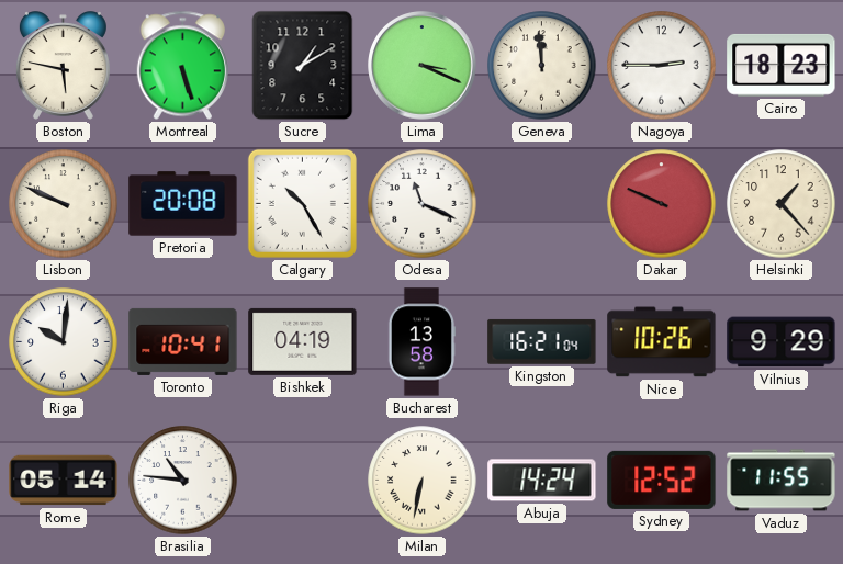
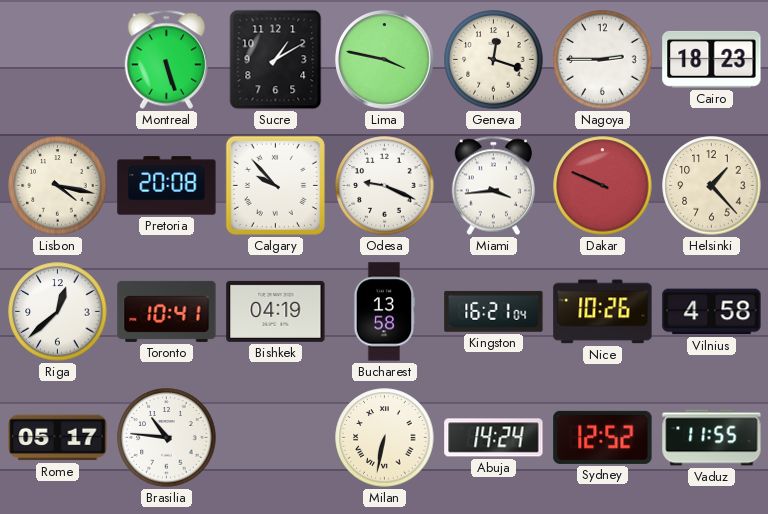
Boston: 5:47 -> none
Lima: 3:19 -> 3:47
Geneva: 11:59 -> 12:18
Lisbon: 9:49 -> 4:17
Calgary: 10:25 -> 9:53
Odesa: 11:19 -> 9:19
Miami: none -> 3:44
Riga: 10:01 -> 12:38
Vilnius: 9:29 -> 4:58
Rome: 05:14 -> 05:17
